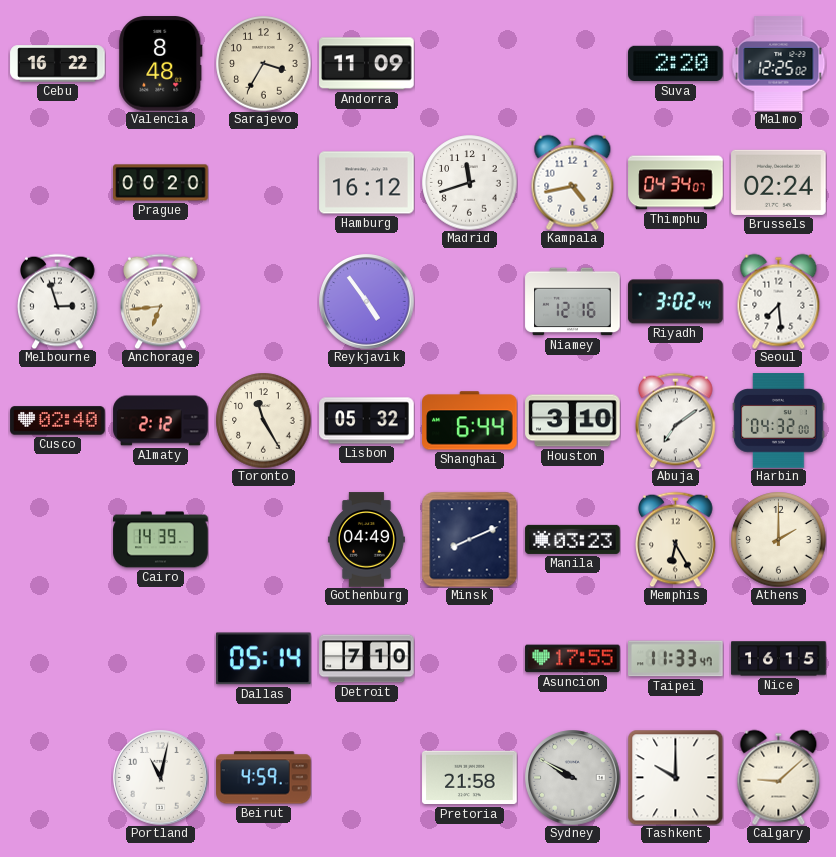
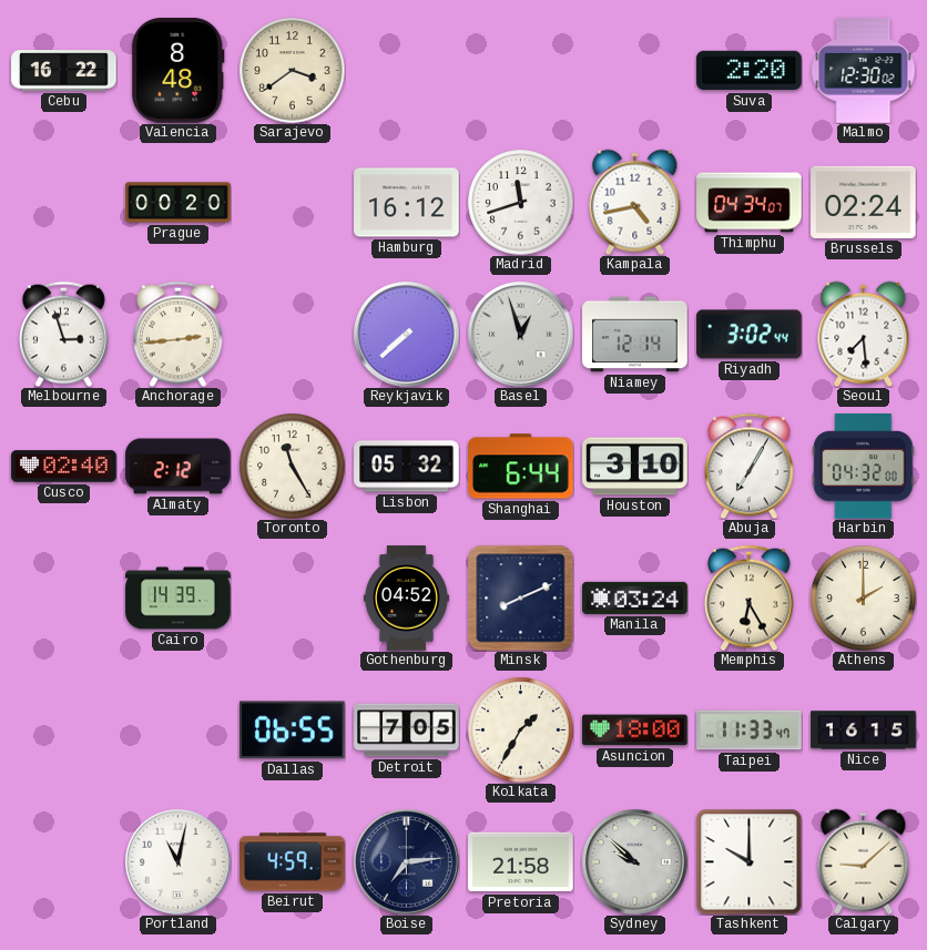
Sarajevo: 3:35 -> 3:39
Andorra: 11:09 -> none
Malmo: 12:25 -> 12:30
Anchorage: 6:44 -> 2:44
Reykjavik: 4:54 -> 7:38
Basel: none -> 12:57
Niamey: 12:16 -> 12:14
Abuja: 7:09 -> 7:05
Gothenburg: 04:49 -> 04:52
Manila: 03:23 -> 03:24
Dallas: 05:14 -> 06:55
Detroit: 7:10 -> 7:05
Kolkata: none -> 1:35
Asuncion: 17:55 -> 18:00
Boise: none -> 7:14
Sydney: 9:50 -> 9:52
